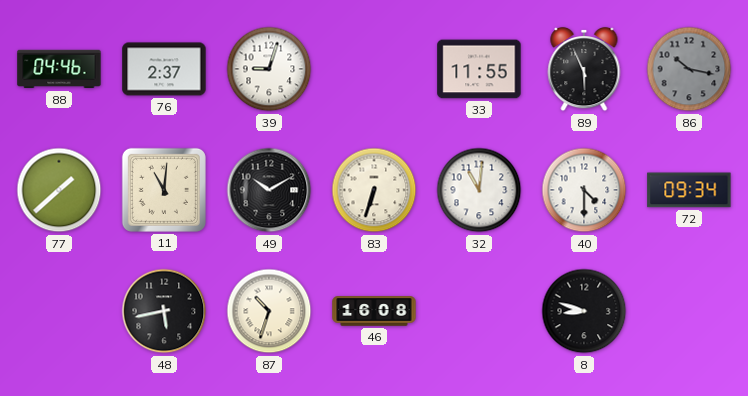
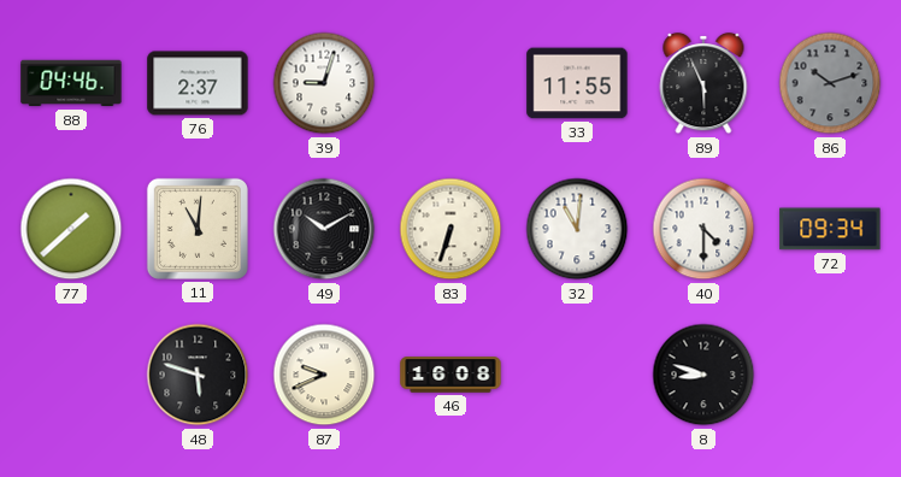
86: 10:17 -> 10:12
48: 5:43 -> 5:48
87: 10:33 -> 9:41
